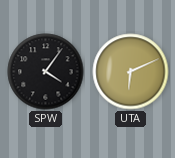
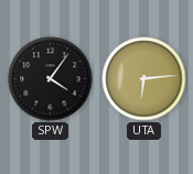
UTA: 6:11 -> 6:14
